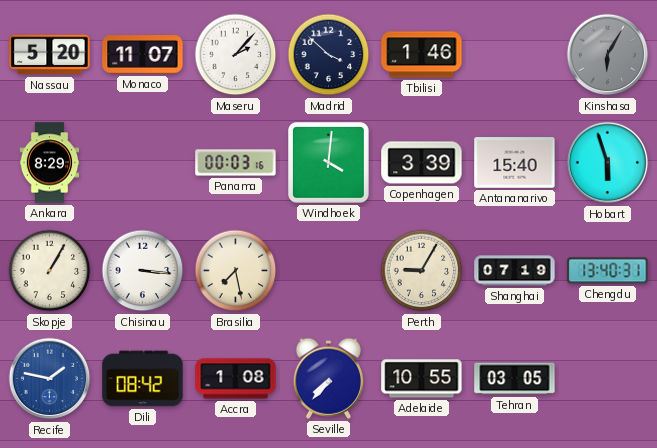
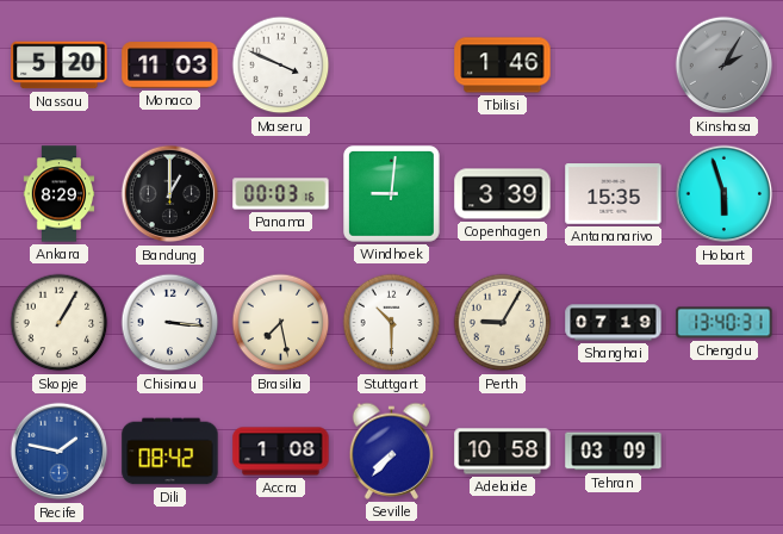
Monaco: 11:07 -> 11:03
Maseru: 2:07 -> 3:49
Madrid: 3:52 -> none
Kinshasa: 6:05 -> 2:05
Bandung: none -> 1:00
Windhoek: 4:01 -> 9:01
Antananarivo: 15:40 -> 15:35
Stuttgart: none -> 10:30
Adelaide: 10:55 -> 10:58
Tehran: 03:05 -> 03:09
